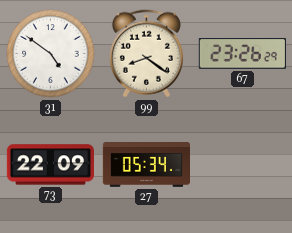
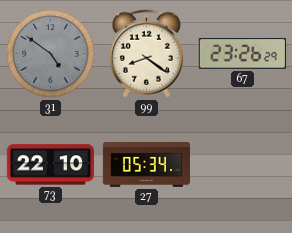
31 dial: white -> grey
73: 22:09 -> 22:10
